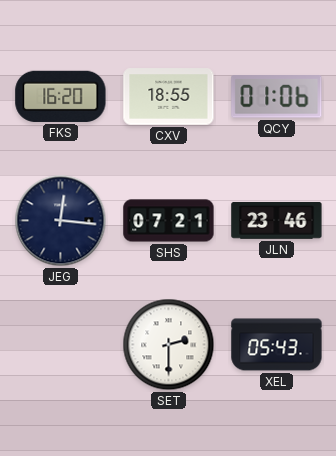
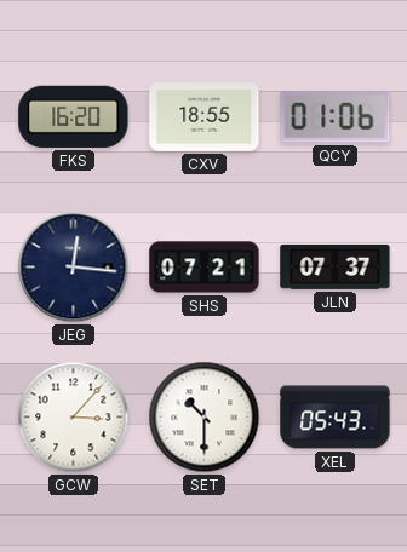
JLN: 23:46 -> 07:37
GCW: none -> 3:07
SET: 2:30 -> 10:30
